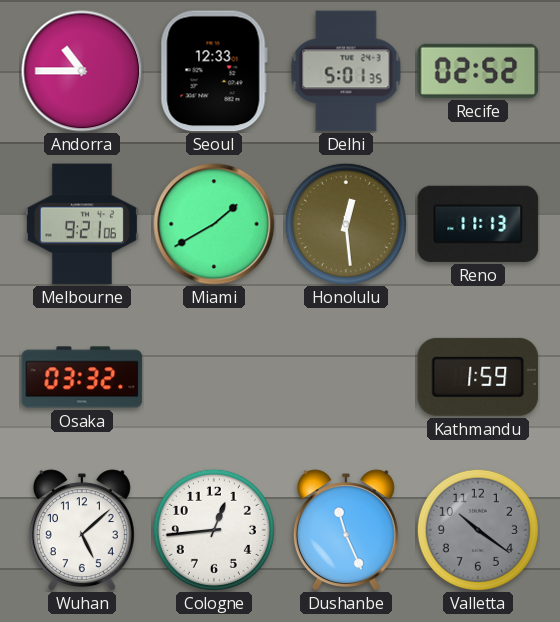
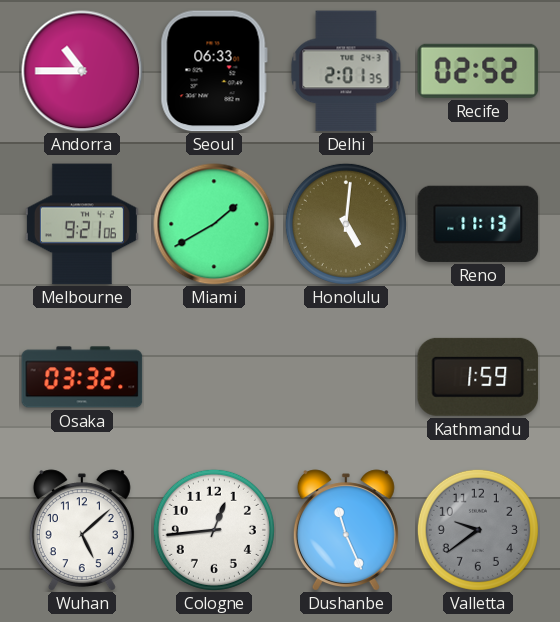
Seoul: 12:33 -> 06:33
Delhi: 5:01 -> 2:01
Honolulu: 12:29 -> 5:01
Valletta: 10:21 -> 9:39
